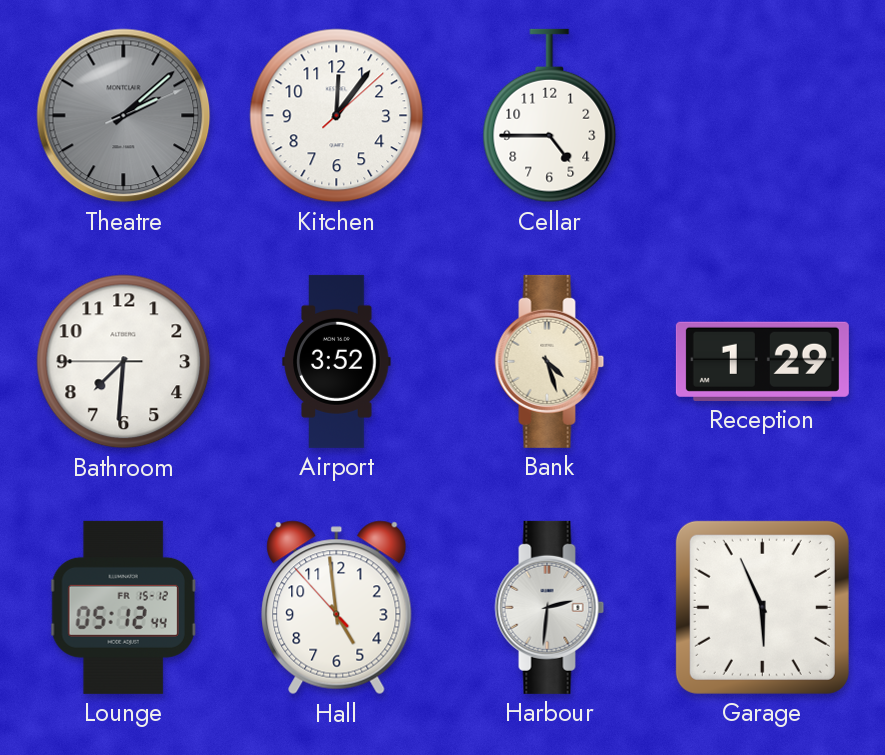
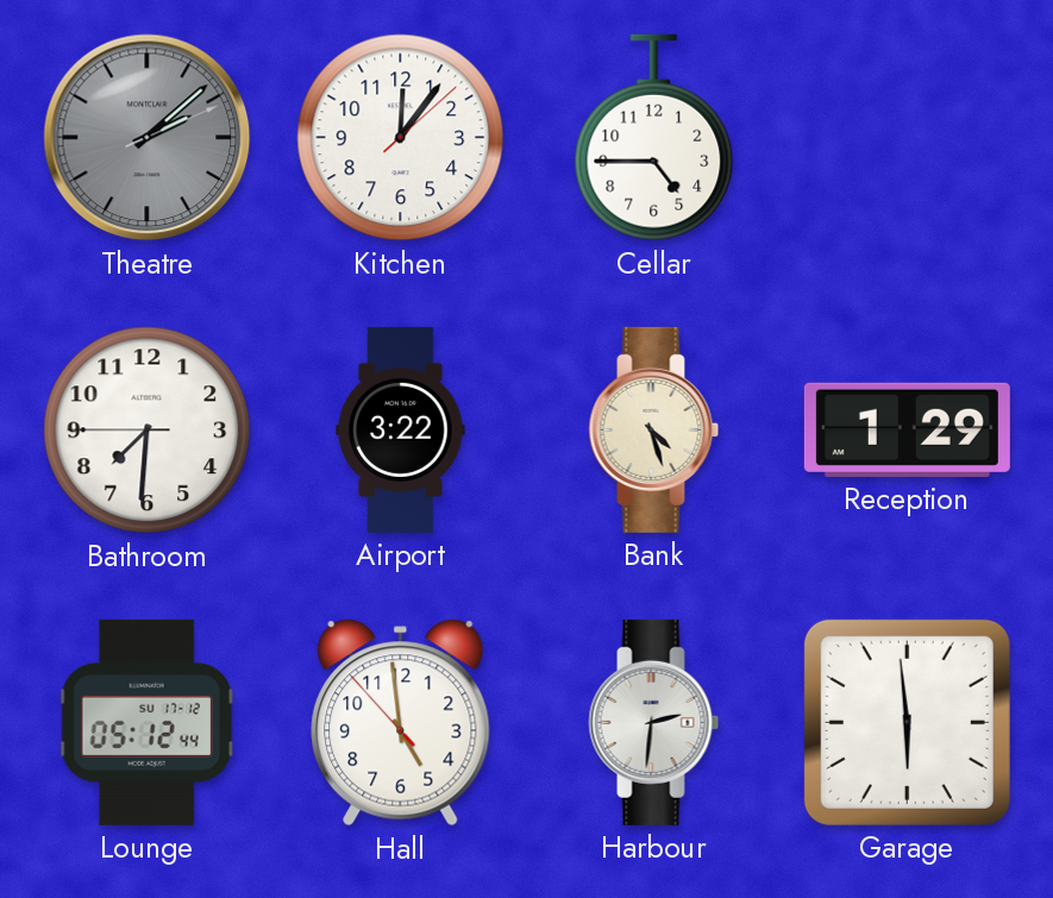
Airport: 3:52 -> 3:22
Lounge date: FR 15-12 -> SU 17-12
Garage: 5:56 -> 5:59
